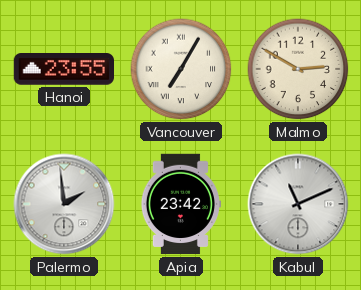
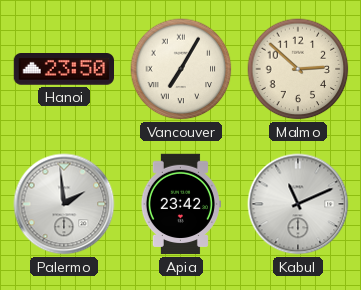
Hanoi: 23:55 -> 23:50
Malmo: 2:50 -> 2:52
